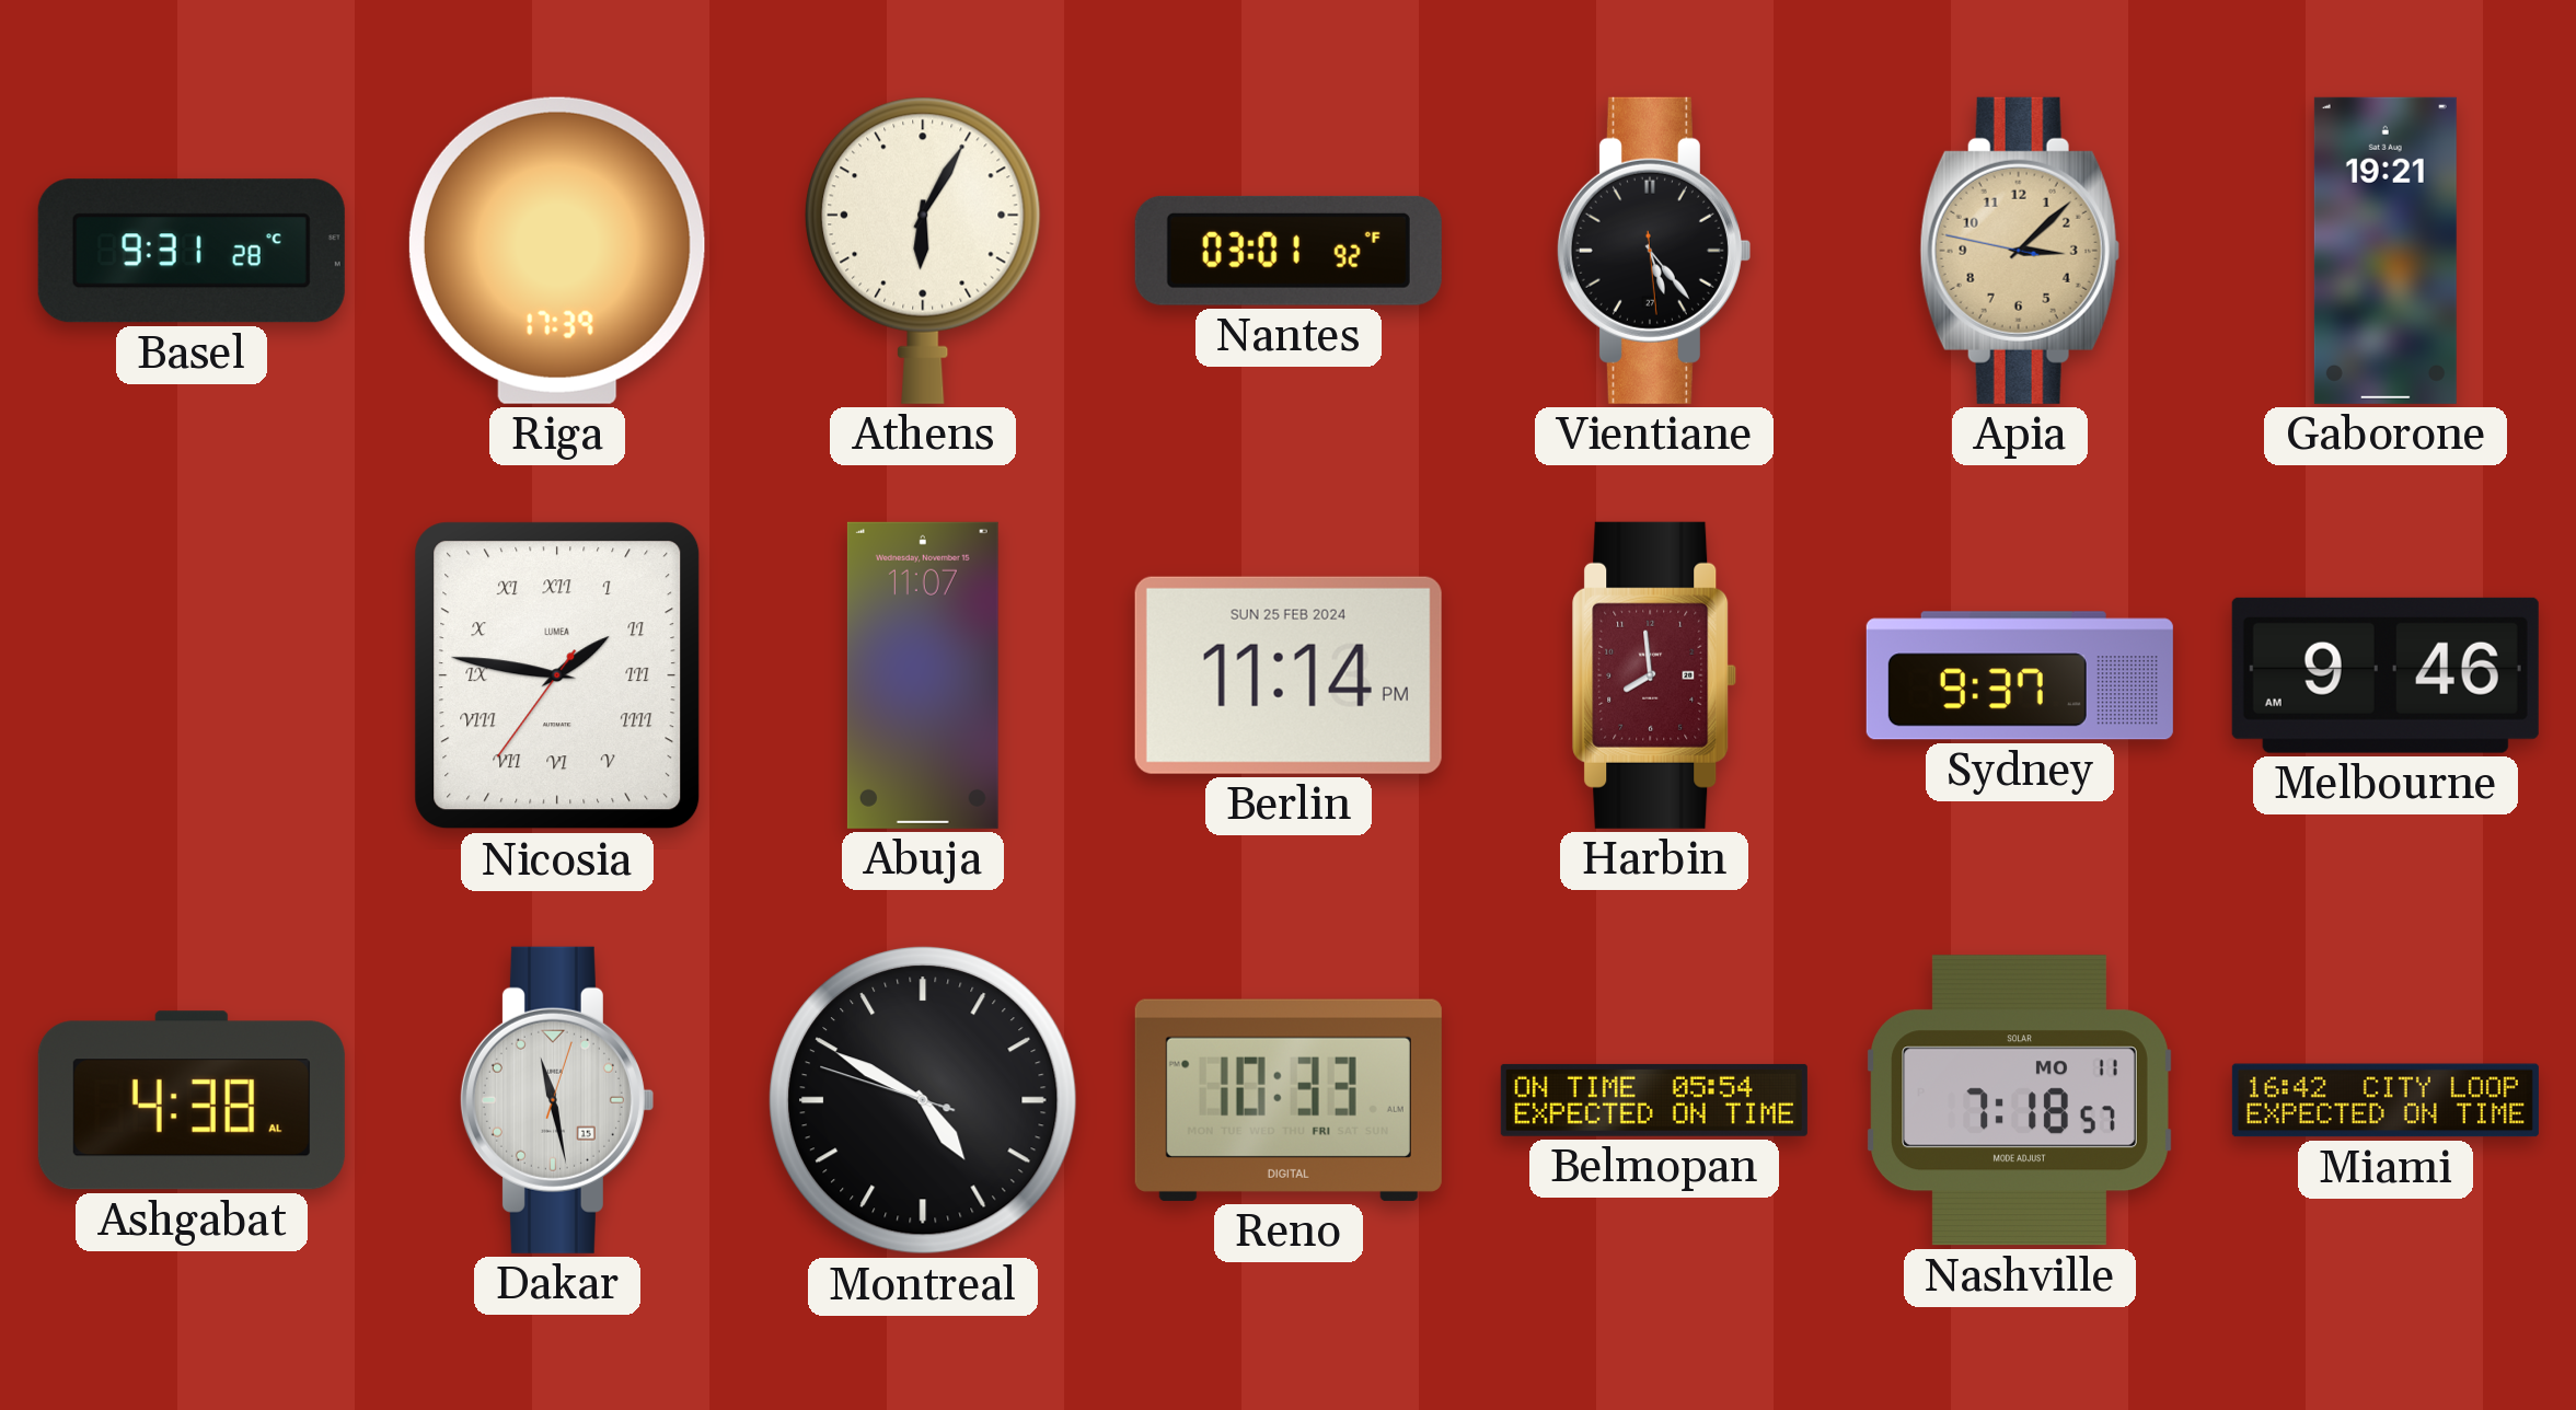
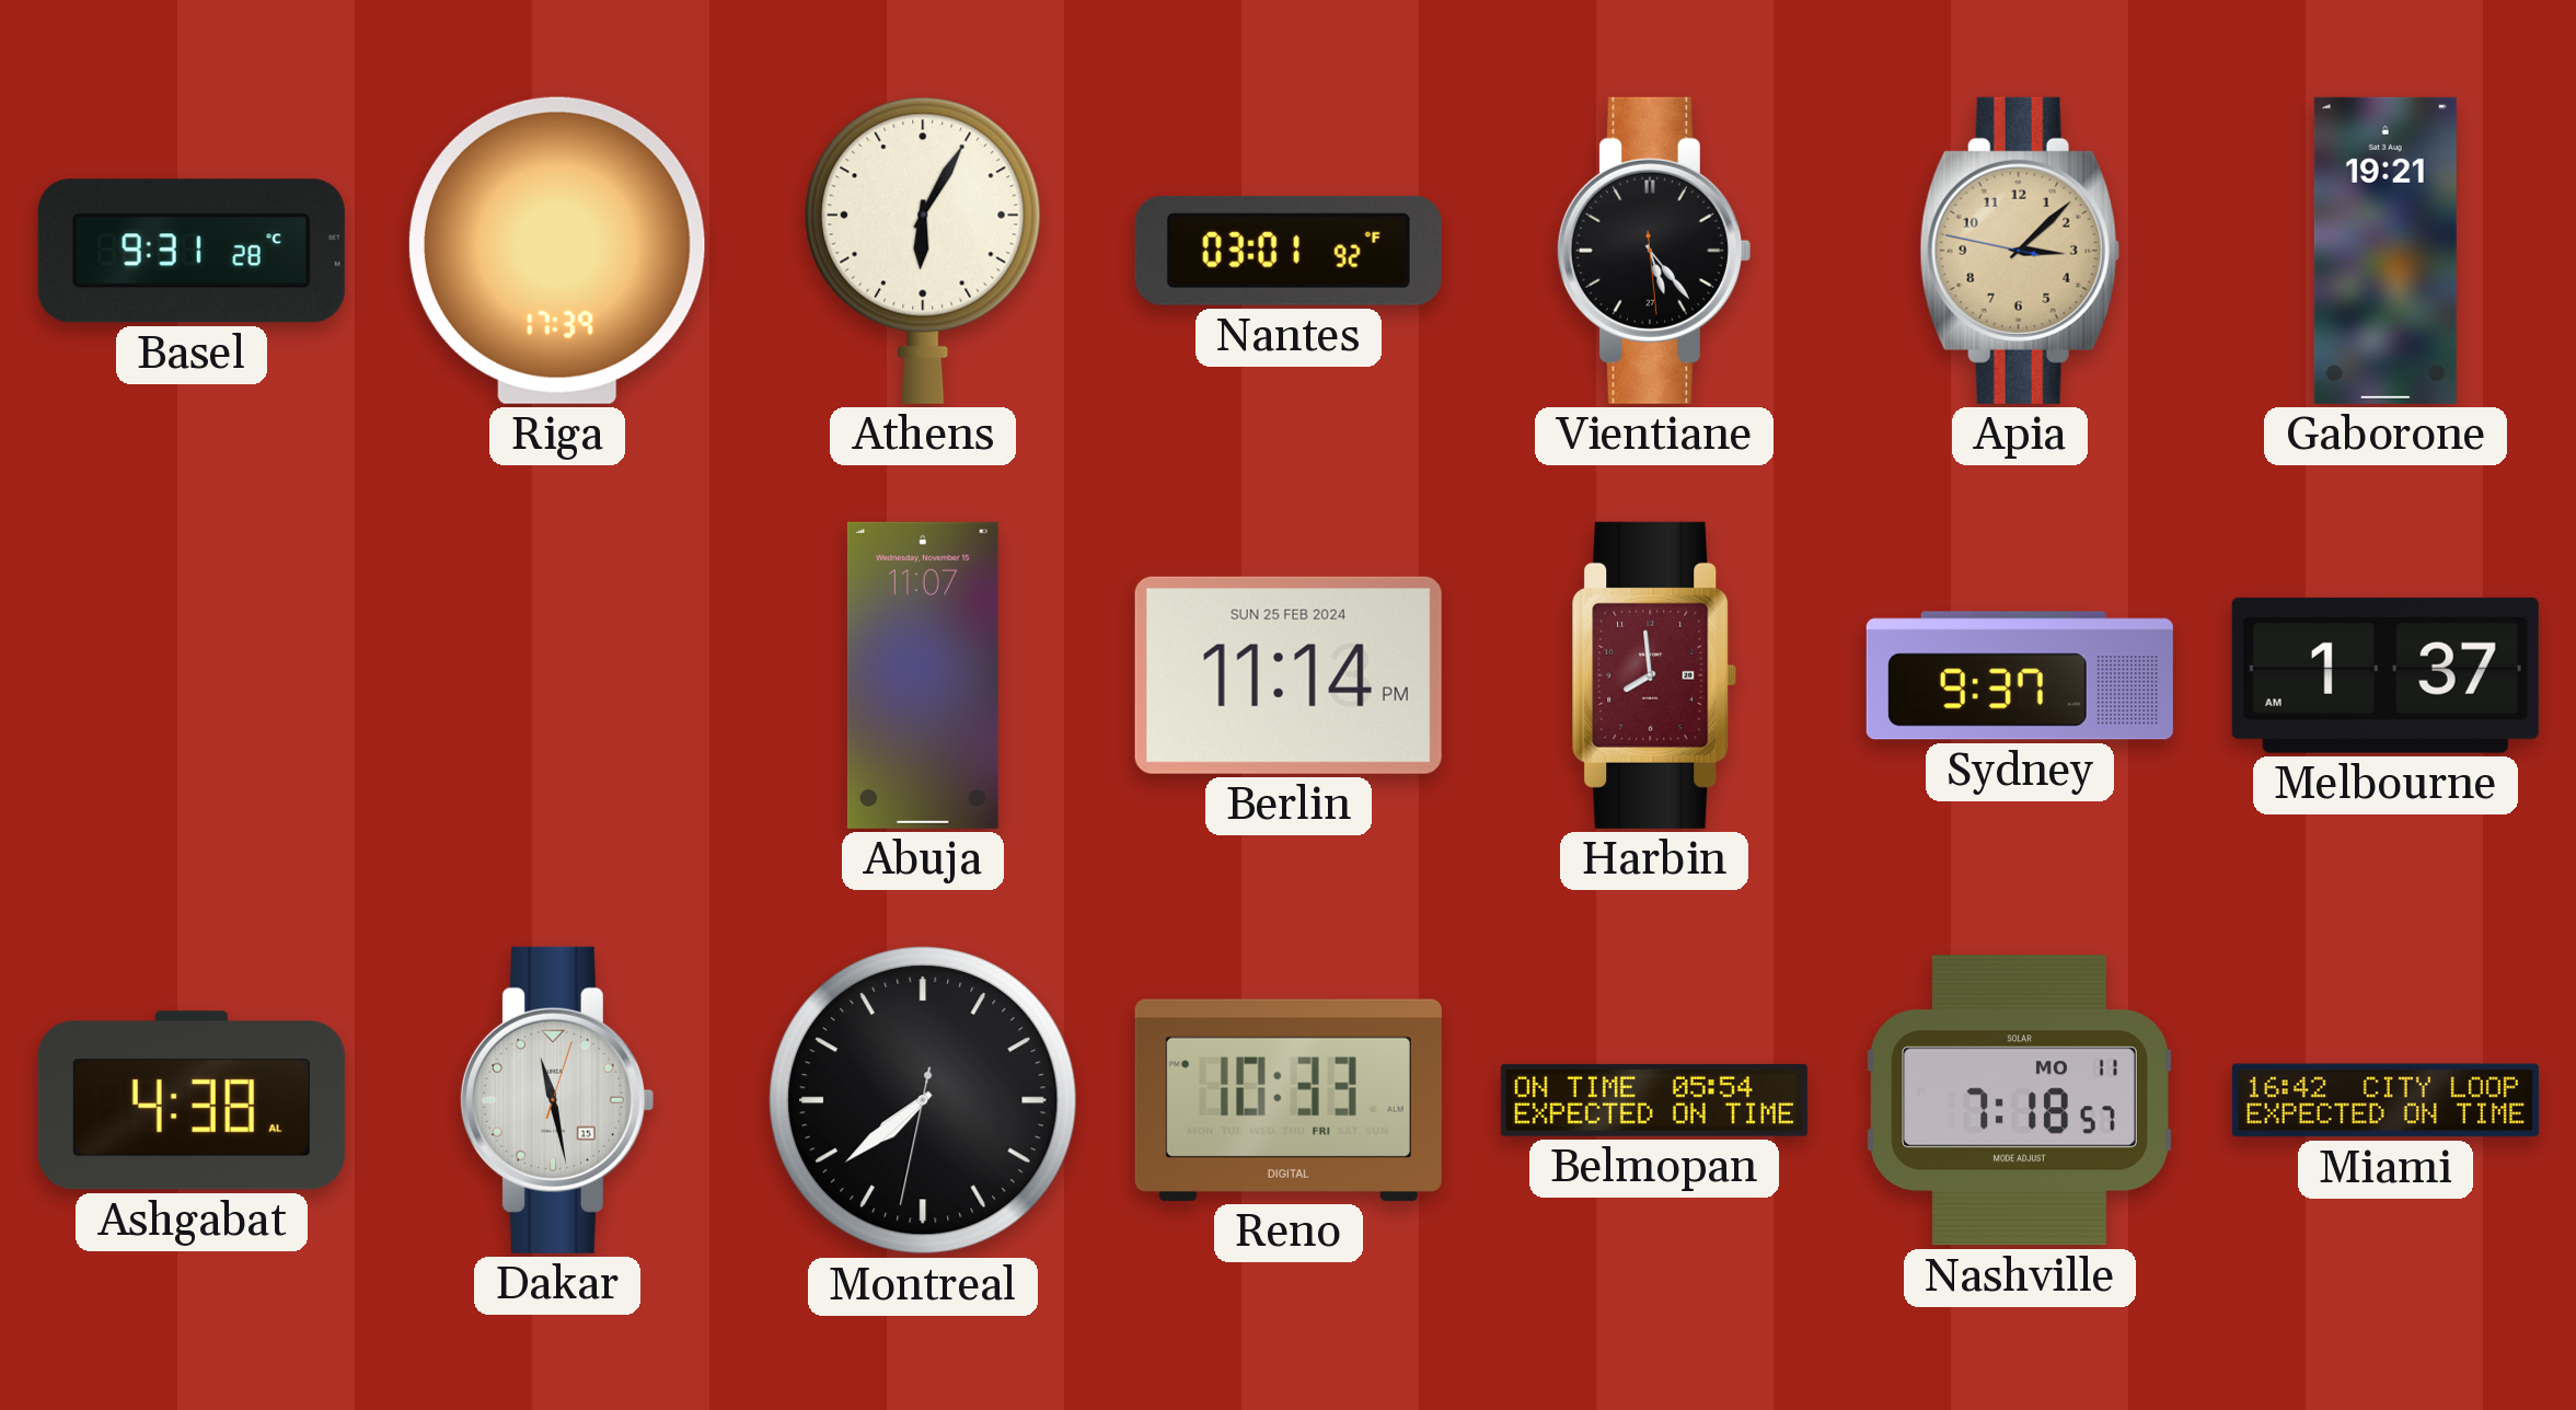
Nicosia: 1:46 -> none
Melbourne: 9:46 -> 1:37
Montreal: 4:49 -> 7:38
